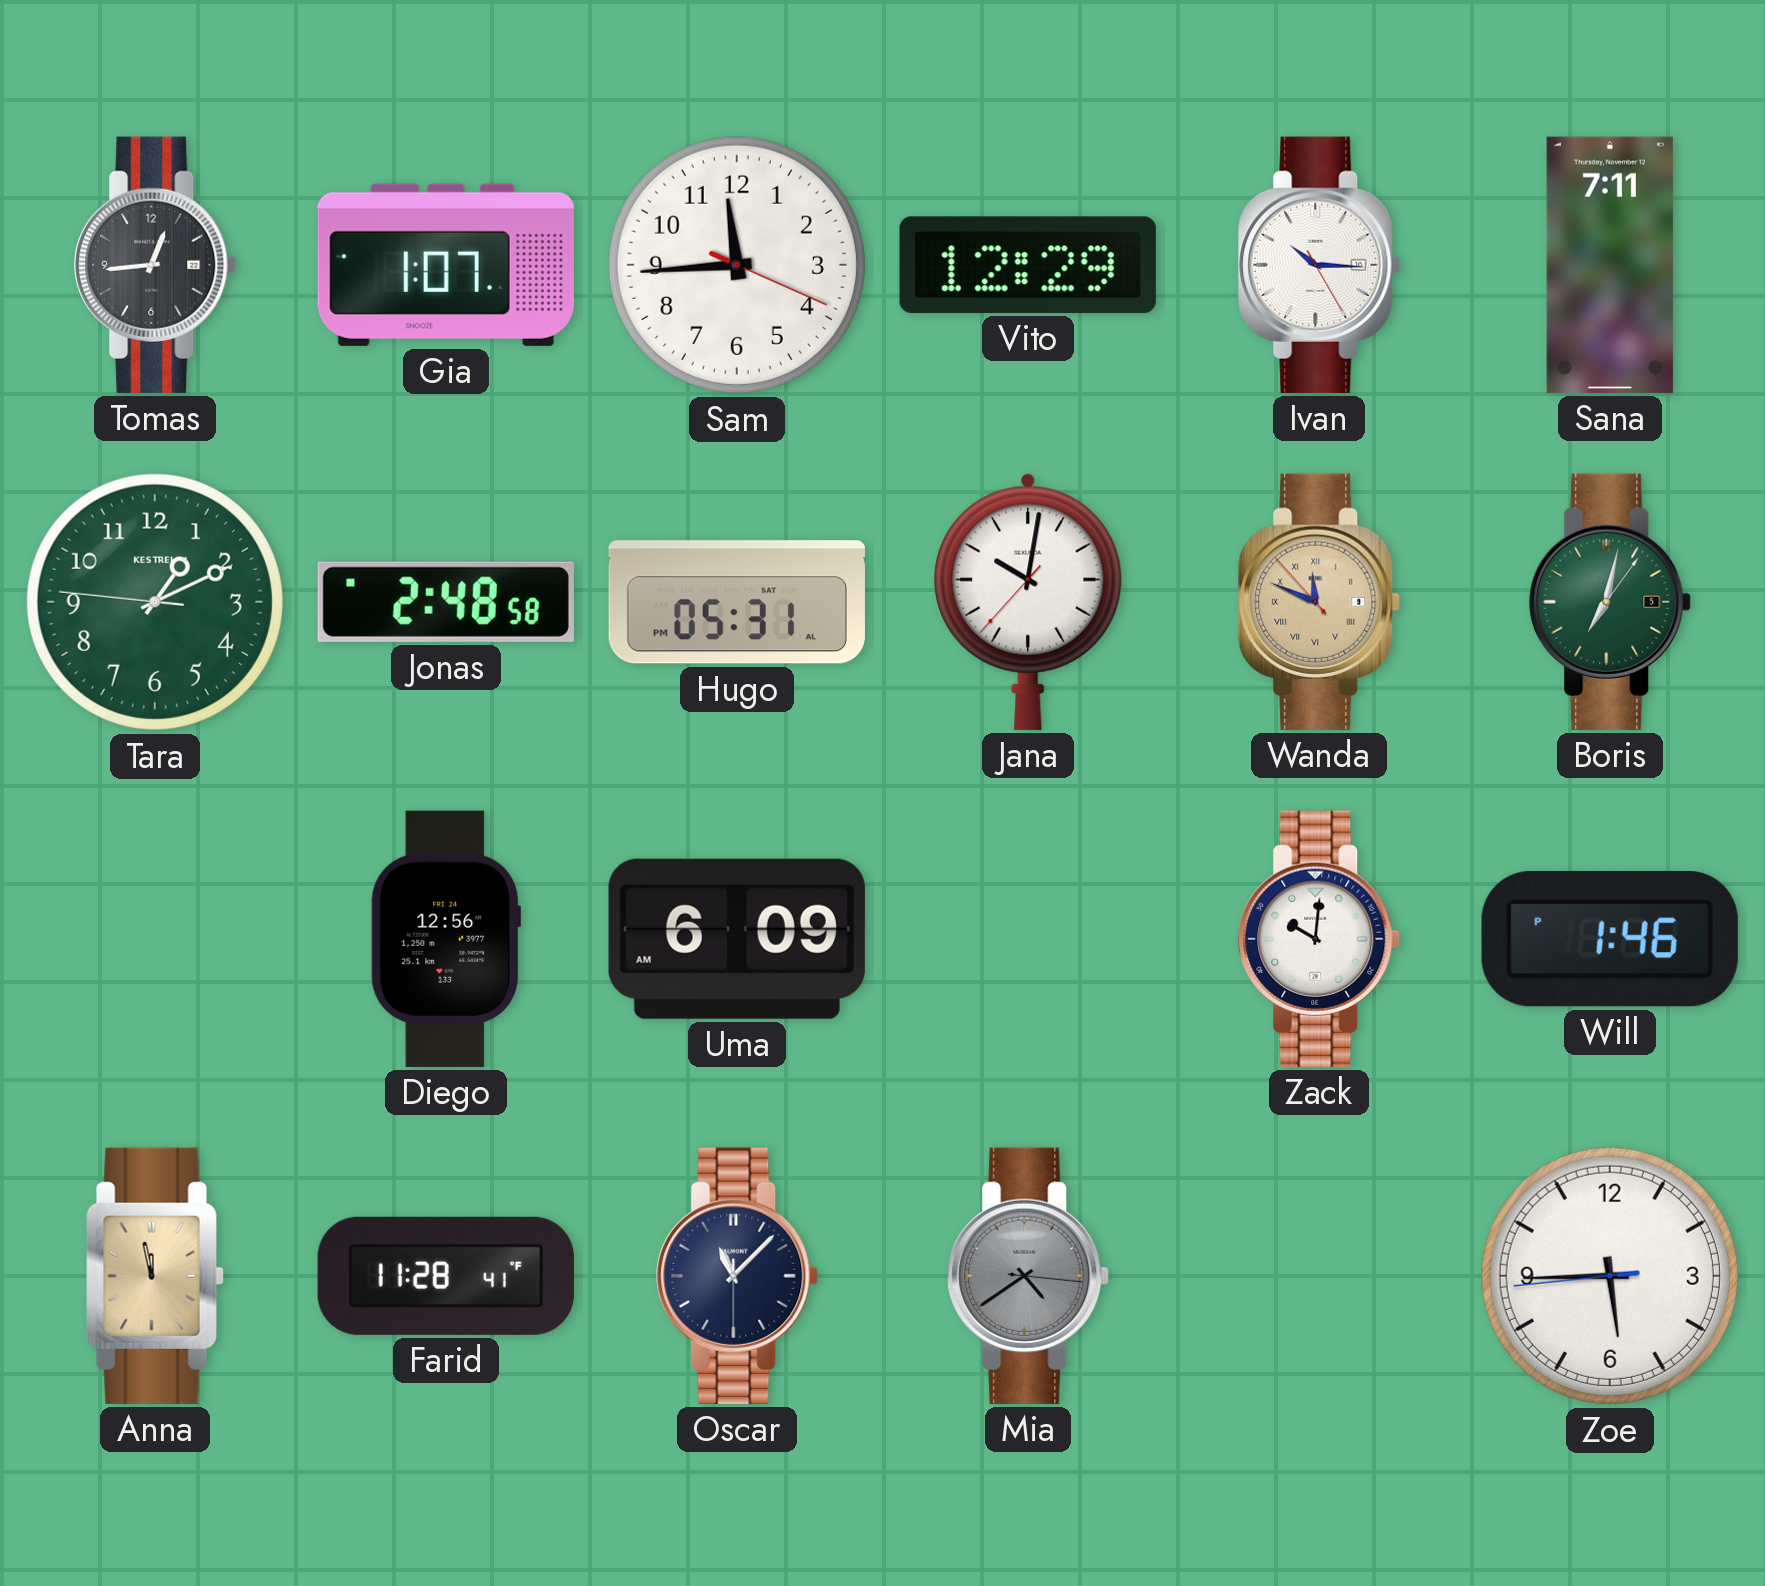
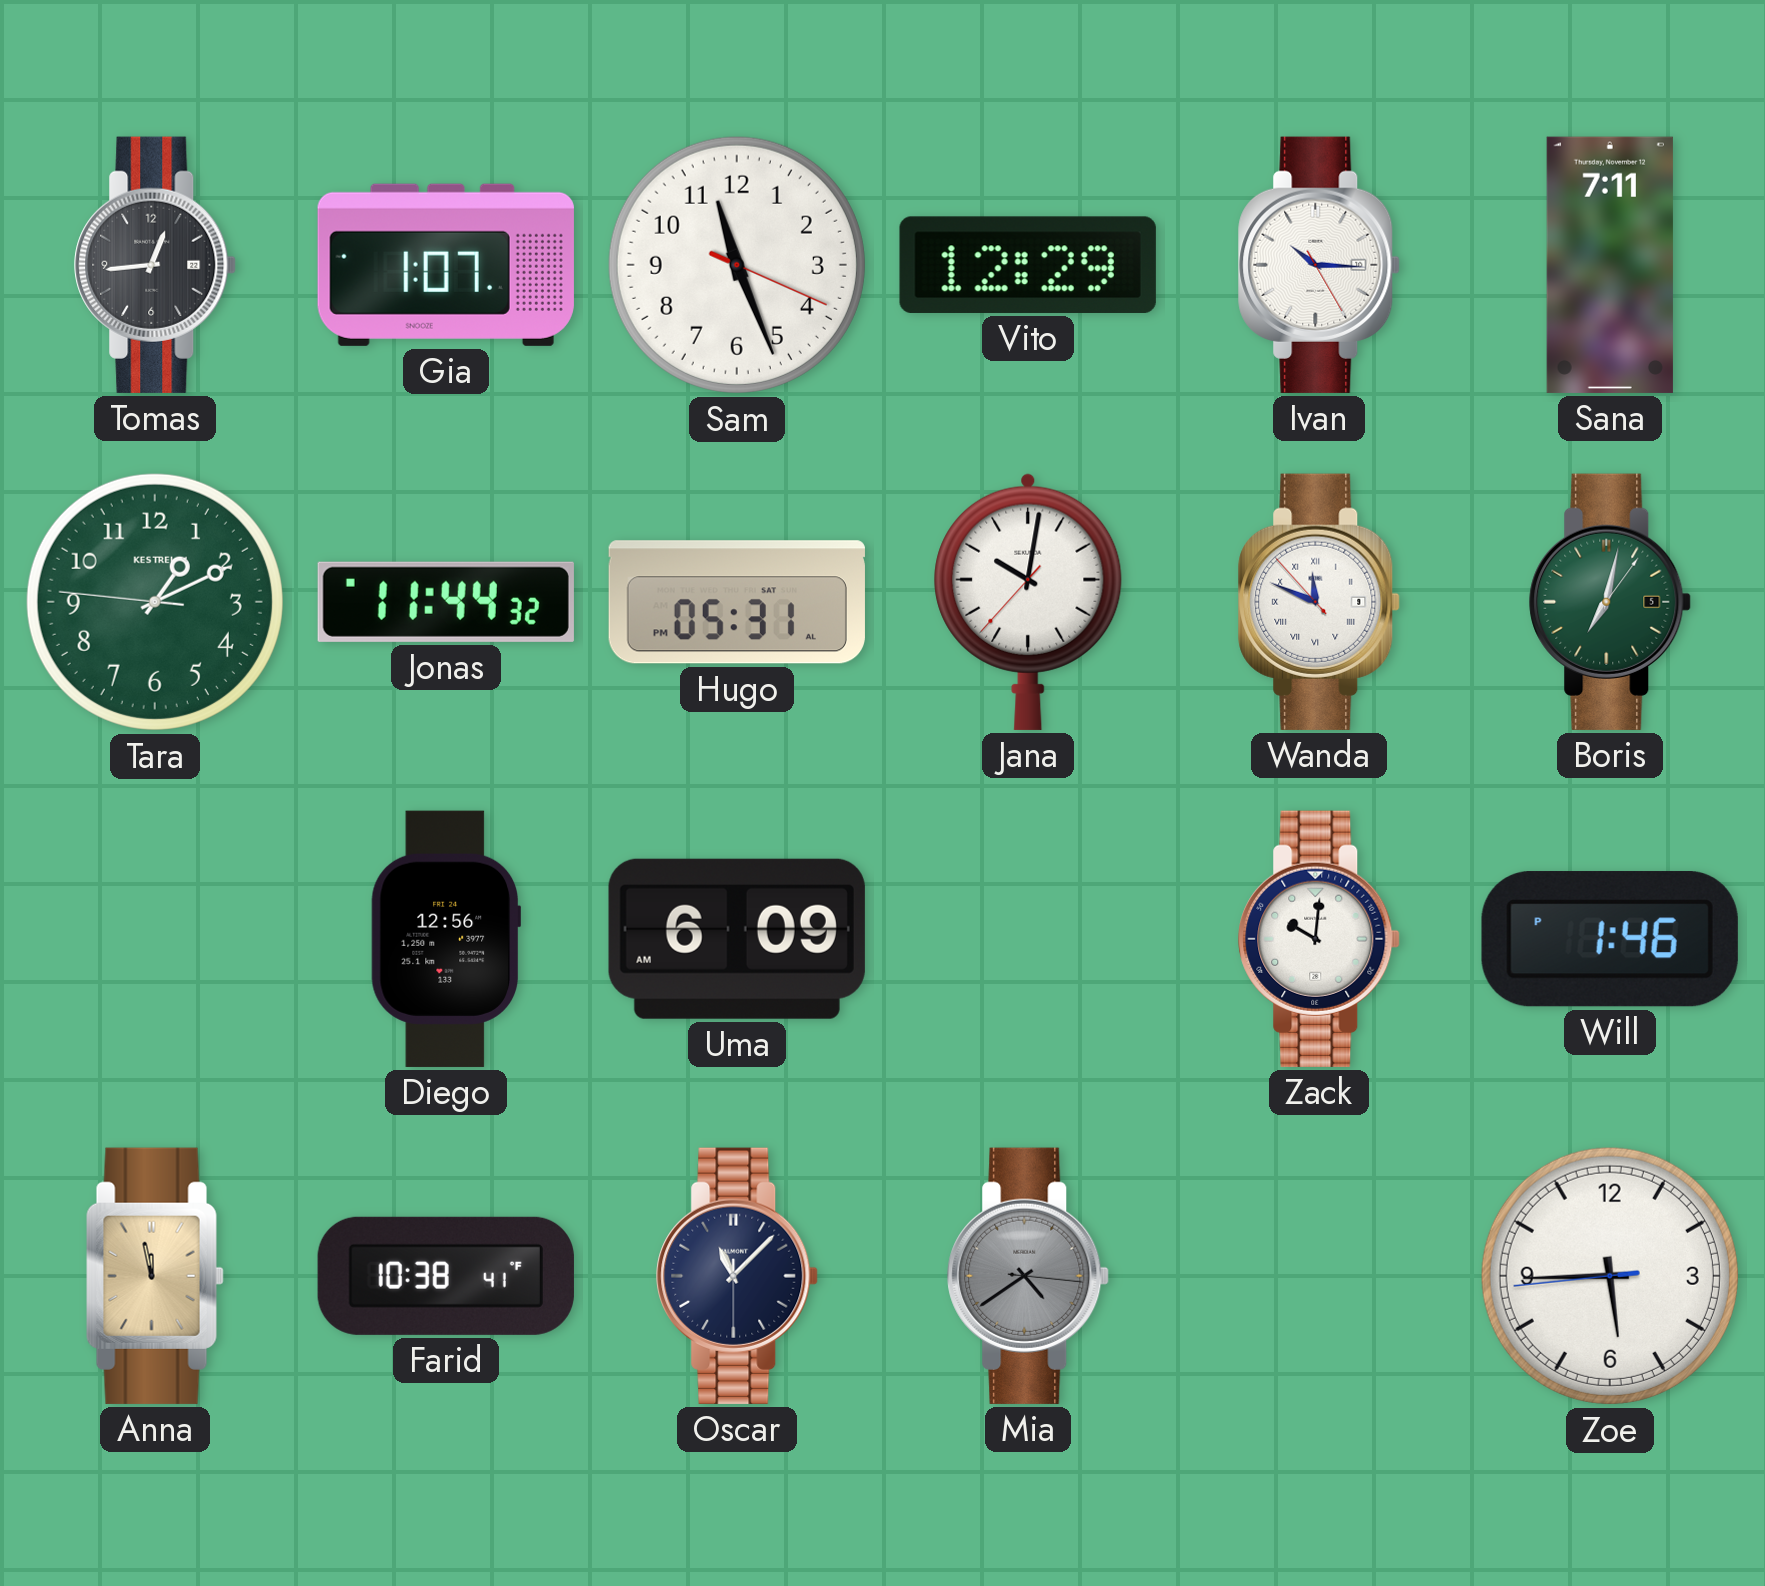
Sam: 11:44 -> 11:26
Jonas: 2:48 -> 11:44
Wanda dial: champagne -> white
Farid: 11:28 -> 10:38
